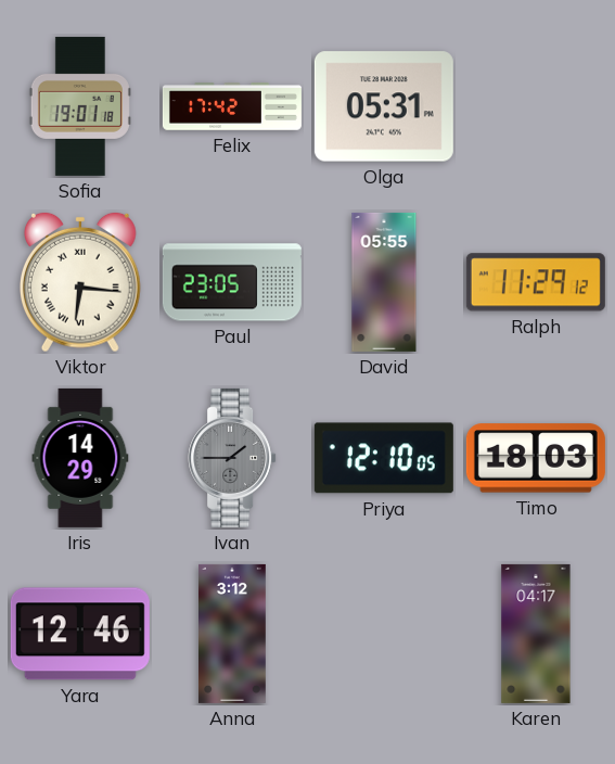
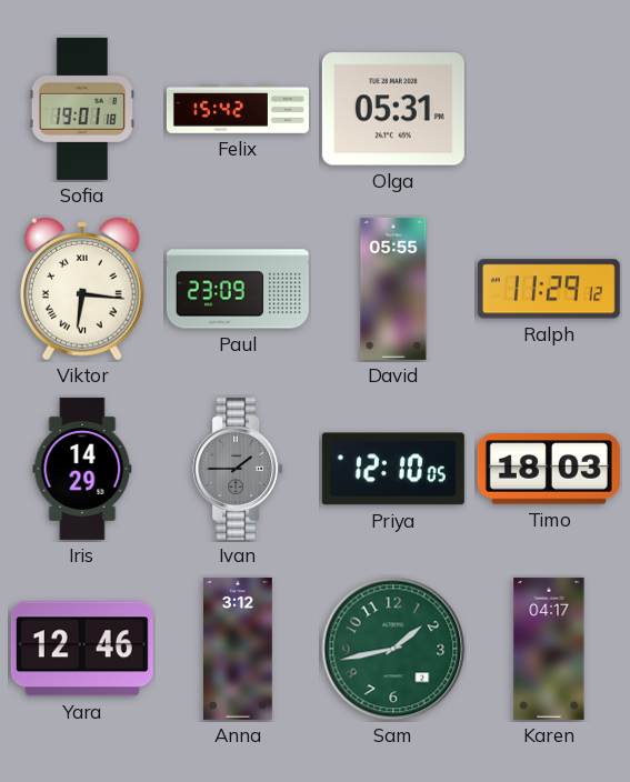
Felix: 17:42 -> 15:42
Paul: 23:05 -> 23:09
Sam: none -> 1:43
